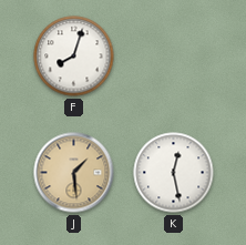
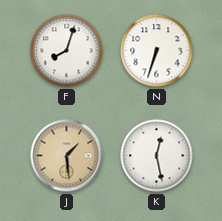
N: none -> 6:33
